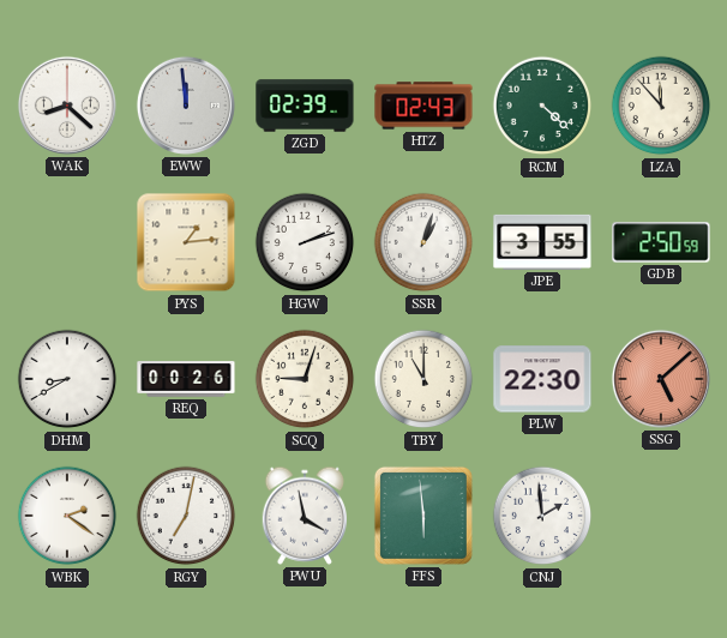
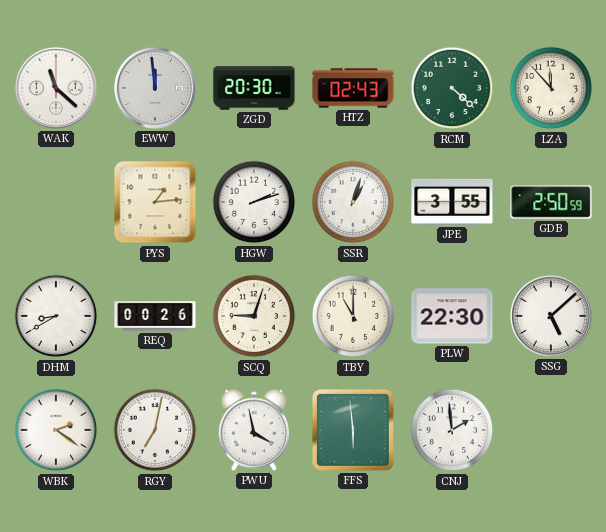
WAK: 8:22 -> 11:22
ZGD: 02:39 -> 20:30
SSG dial: salmon -> white
